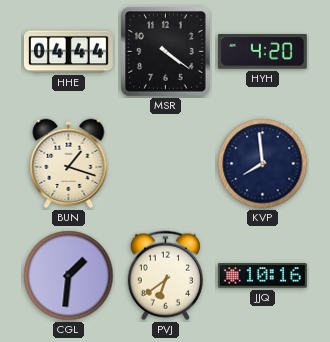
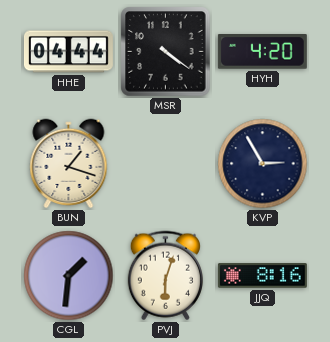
KVP: 7:59 -> 2:55
PVJ: 6:39 -> 6:03
JJQ: 10:16 -> 8:16
